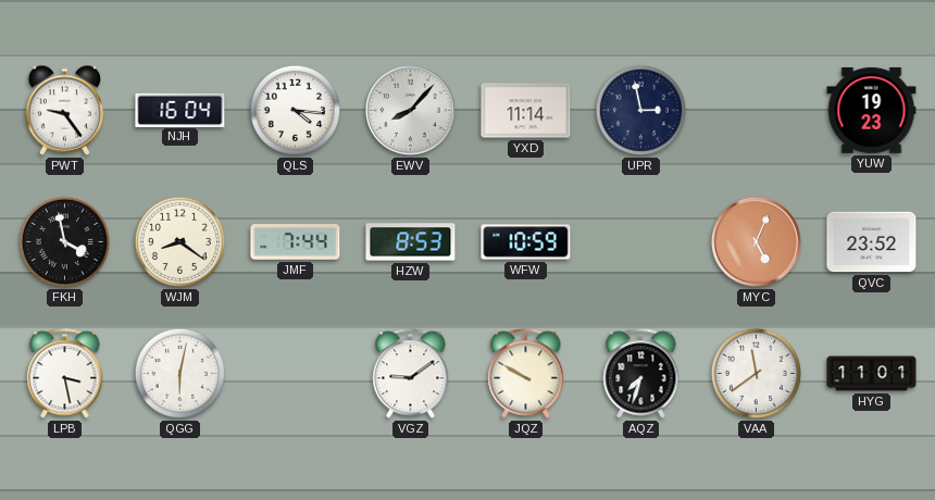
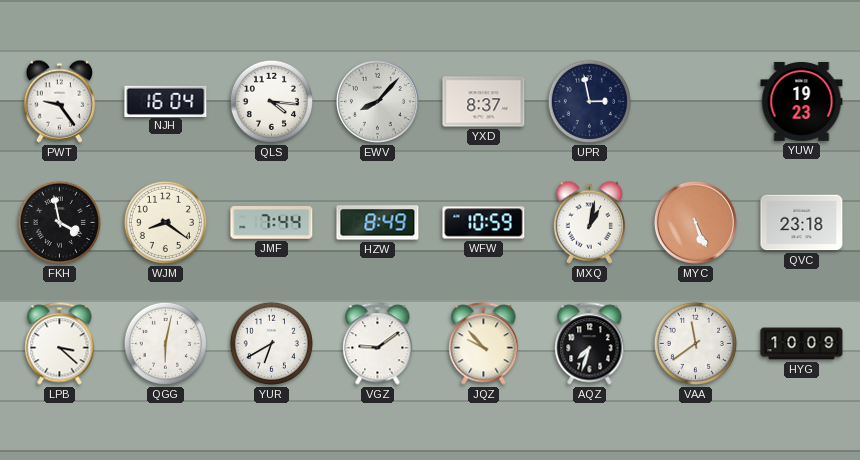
YXD: 11:14 -> 8:37
HZW: 8:53 -> 8:49
MXQ: none -> 1:02
MYC: 5:04 -> 5:26
QVC: 23:52 -> 23:18
LPB: 3:28 -> 3:22
YUR: none -> 6:40
JQZ: 9:50 -> 9:53
HYG: 11:01 -> 10:09
